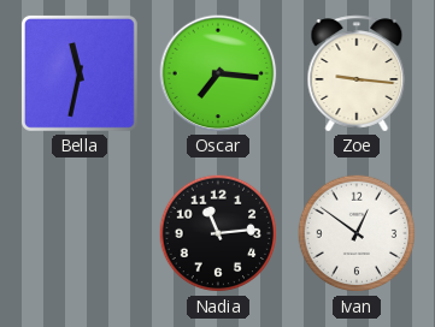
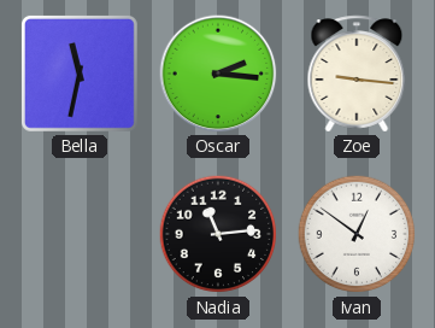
Oscar: 7:16 -> 2:16
